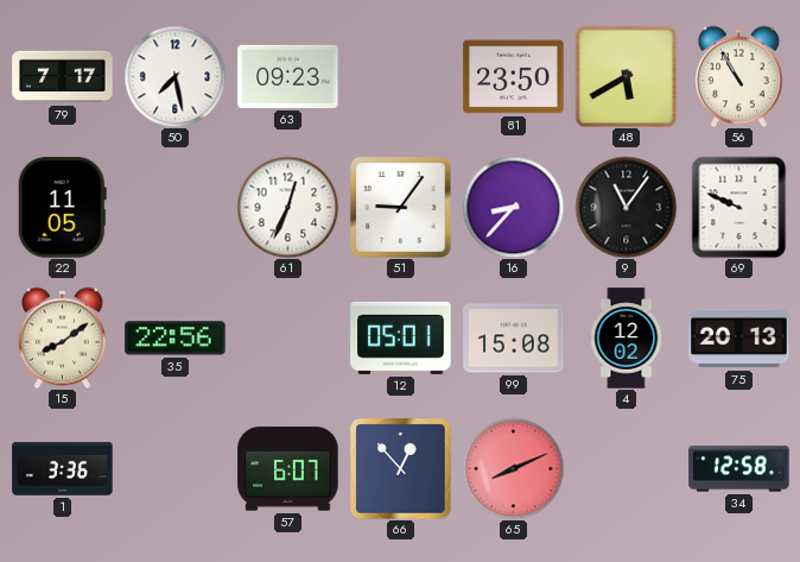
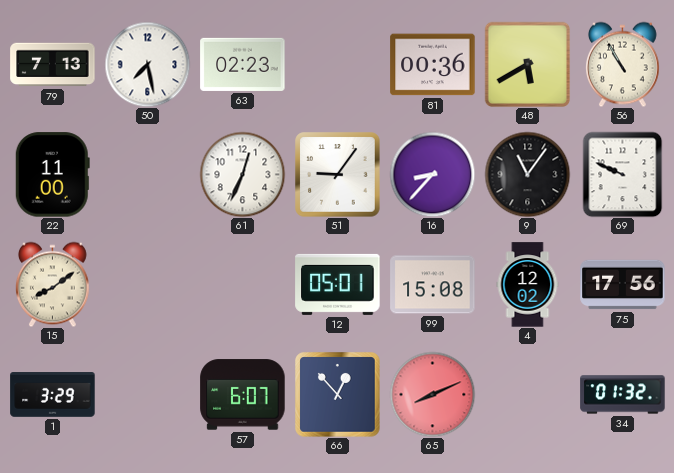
79: 7:17 -> 7:13
63: 09:23 -> 02:23
81: 23:50 -> 00:36
22: 11:05 -> 11:00
35: 22:56 -> none
75: 20:13 -> 17:56
1: 3:36 -> 3:29
34: 12:58 -> 01:32
